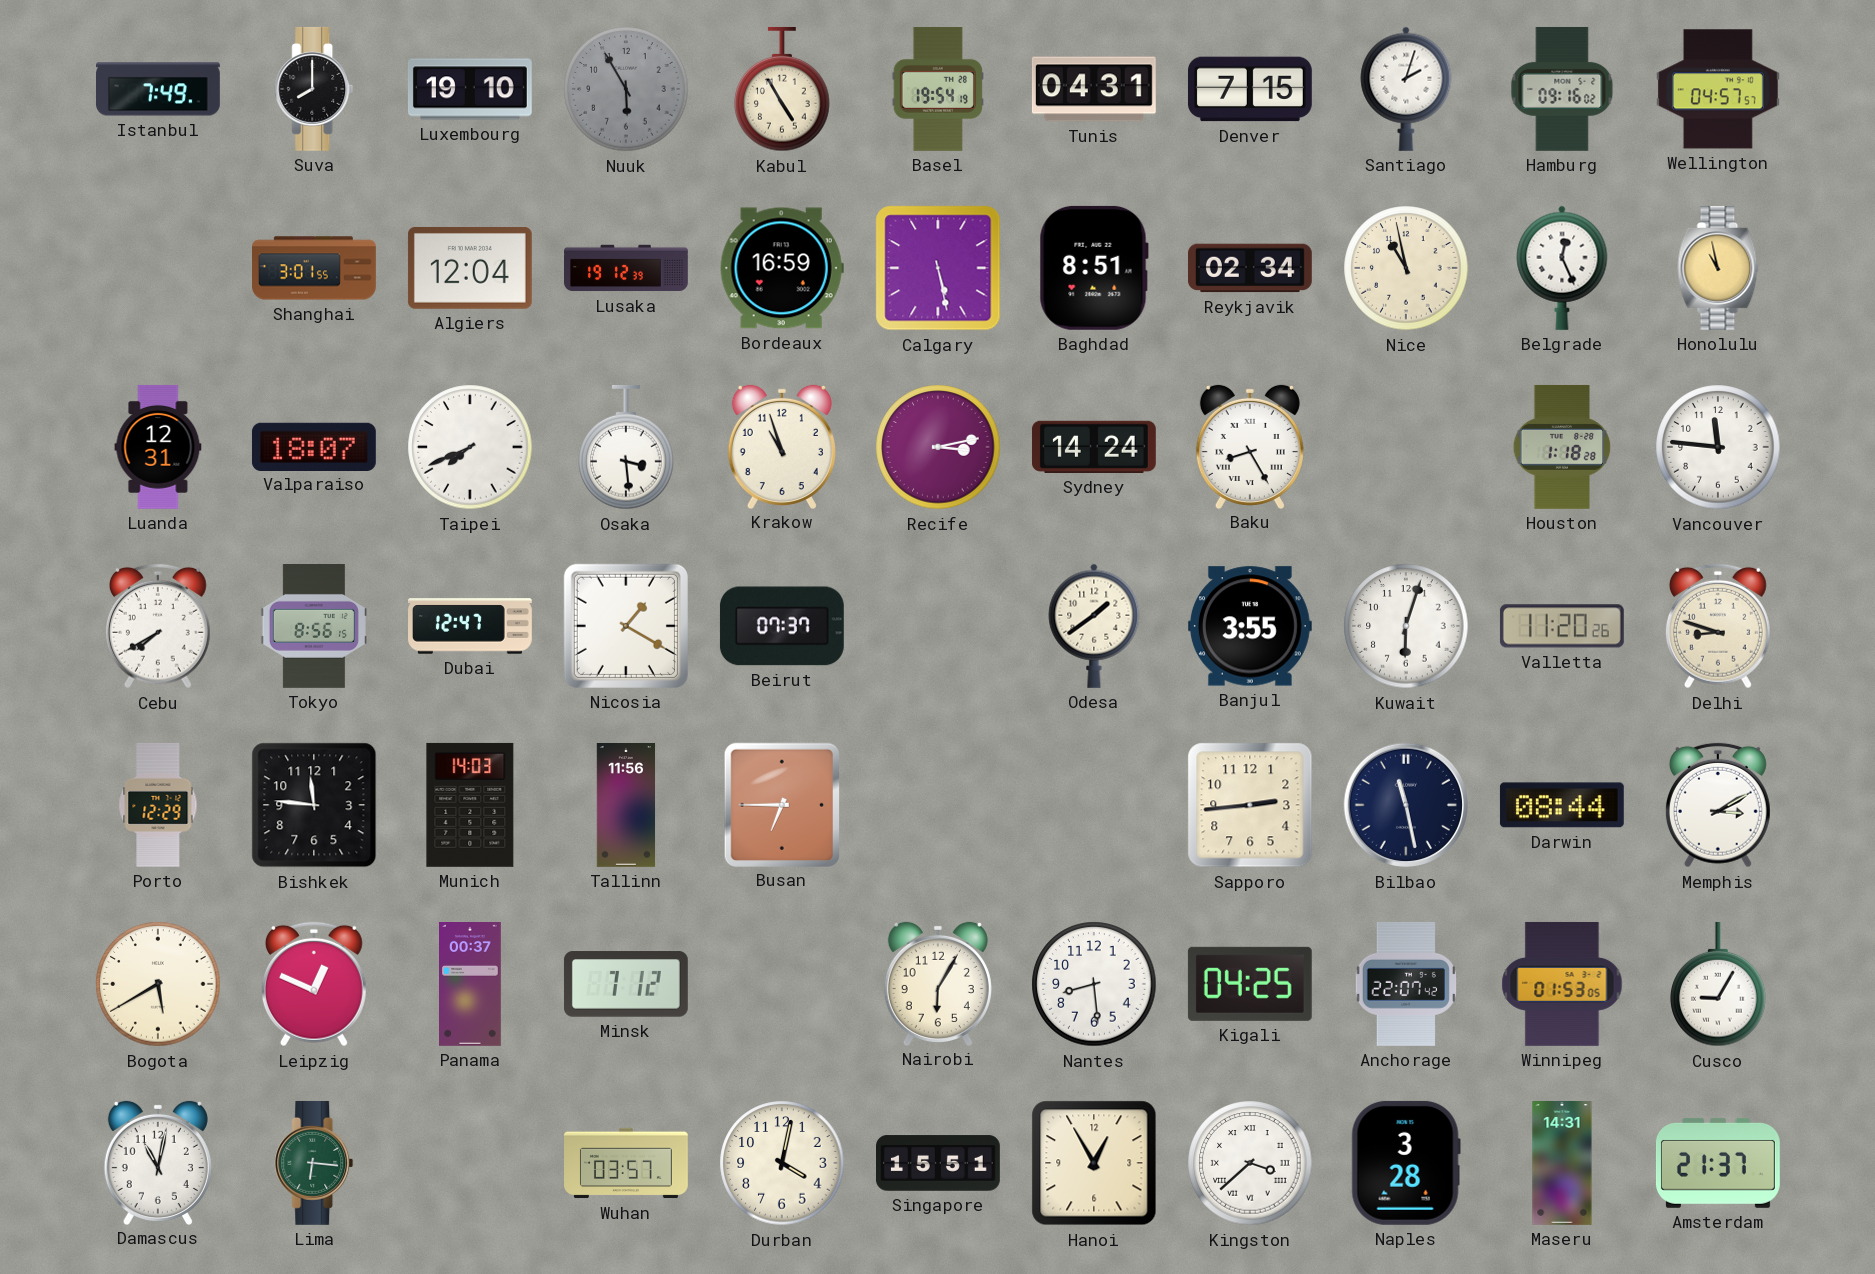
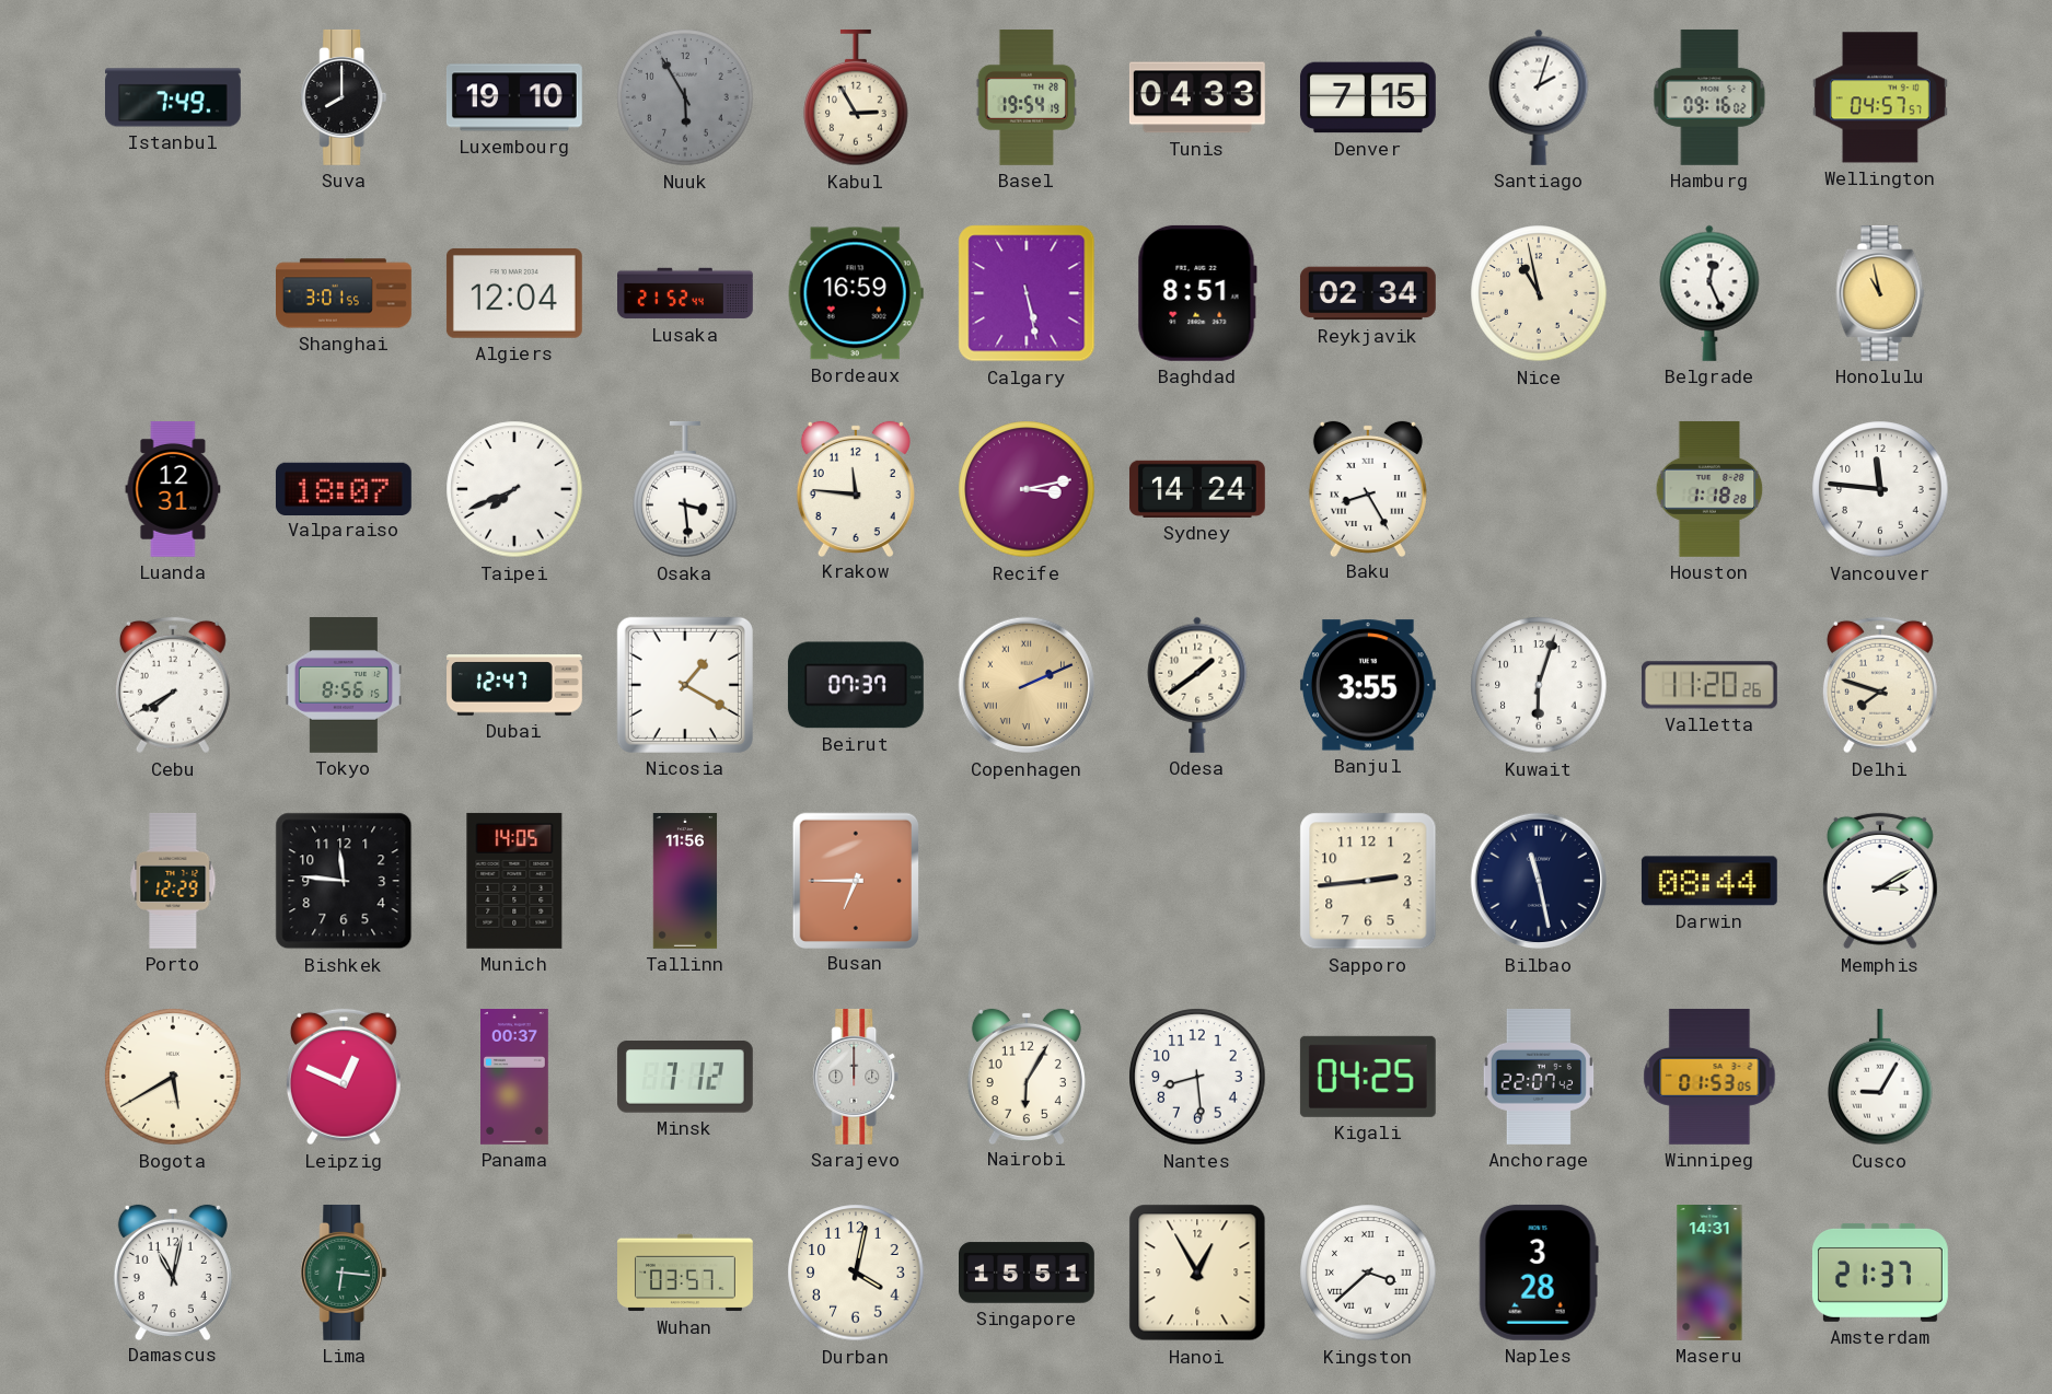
Kabul: 4:55 -> 2:55
Tunis: 04:31 -> 04:33
Lusaka: 19:12 -> 21:52
Krakow: 10:57 -> 11:46
Copenhagen: none -> 2:11
Delhi: 8:48 -> 7:48
Munich: 14:03 -> 14:05
Sarajevo: none -> 12:00
